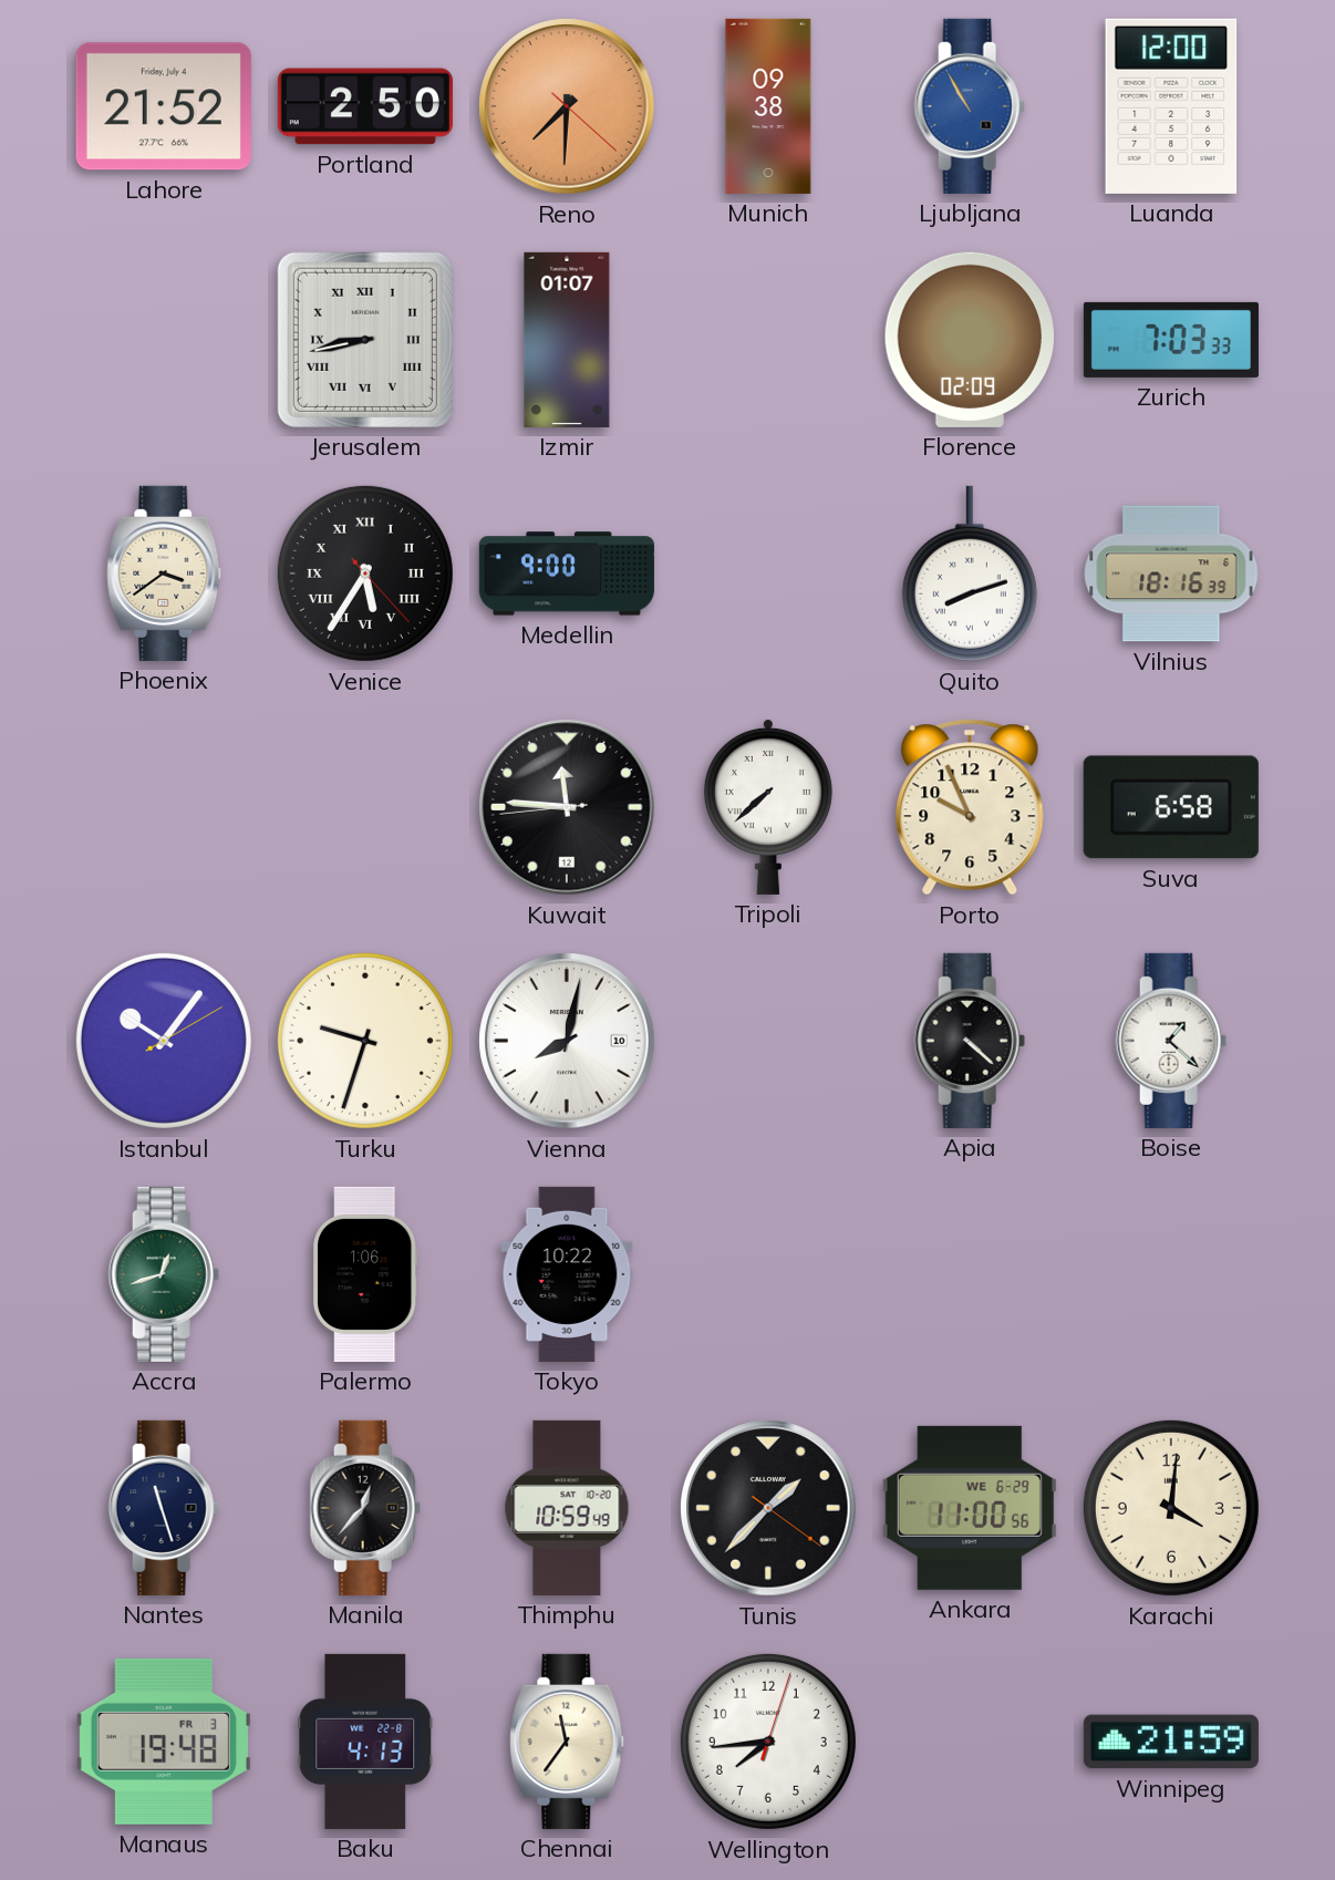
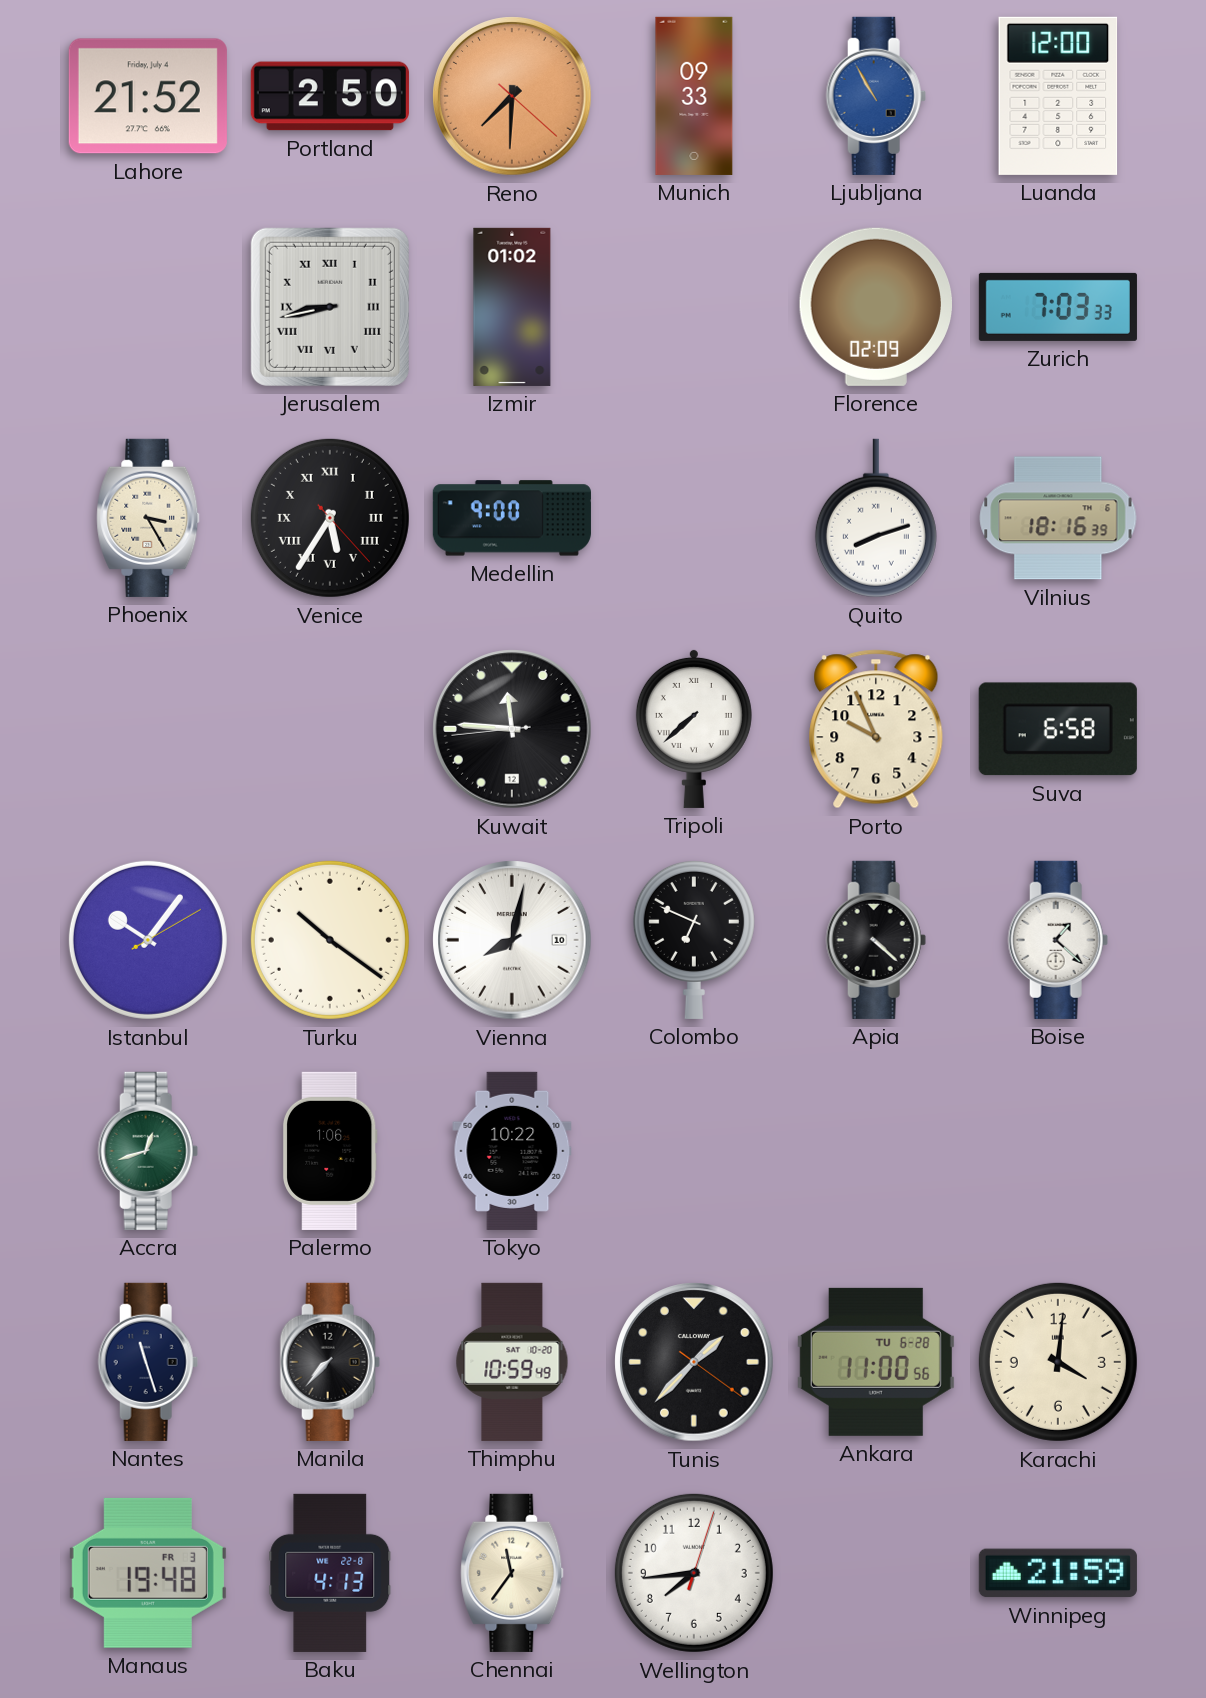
Munich: 09:38 -> 09:33
Izmir: 01:07 -> 01:02
Phoenix: 3:39 -> 3:25
Turku: 9:33 -> 10:21
Colombo: none -> 6:49
Manila: 12:37 -> 7:37
Ankara date: WE 6-29 -> TU 6-28
